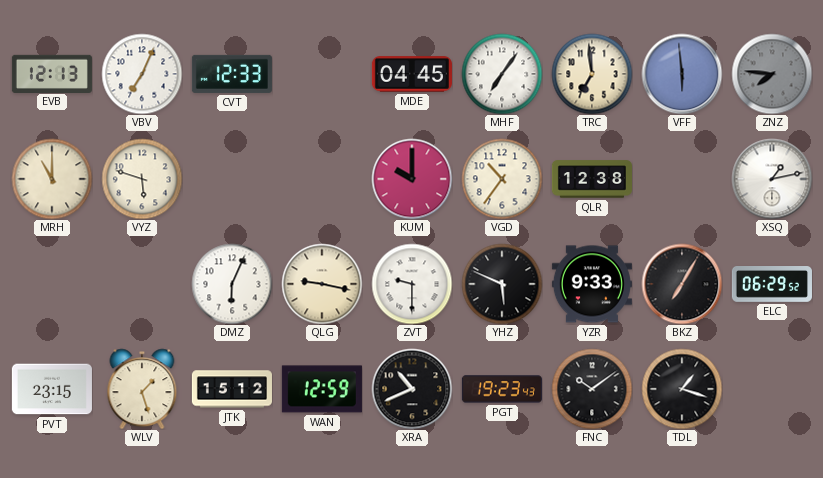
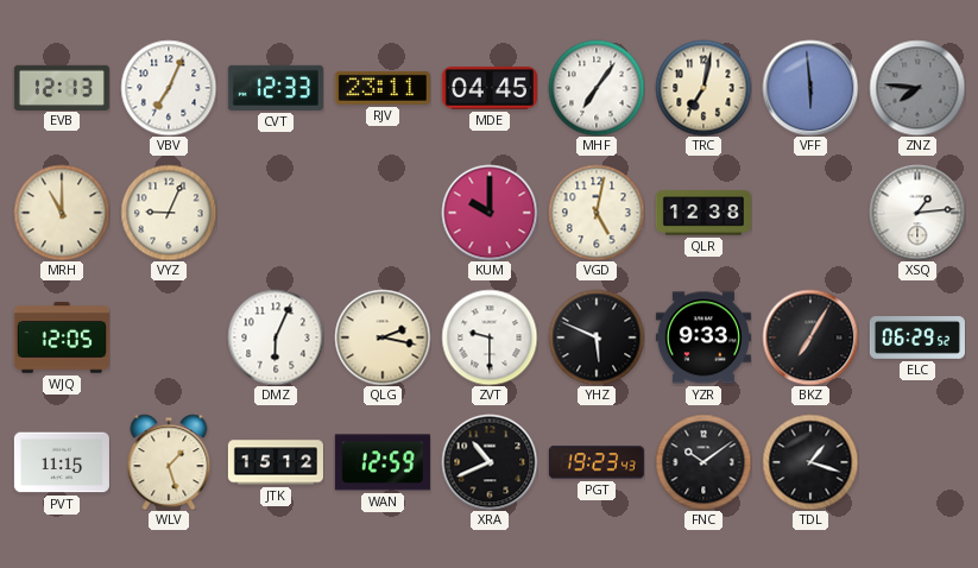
RJV: none -> 23:11
TRC: 6:59 -> 7:02
VYZ: 5:48 -> 9:04
VGD: 10:36 -> 5:02
XSQ: 1:13 -> 1:14
WJQ: none -> 12:05
QLG: 9:17 -> 2:17
PVT: 23:15 -> 11:15
